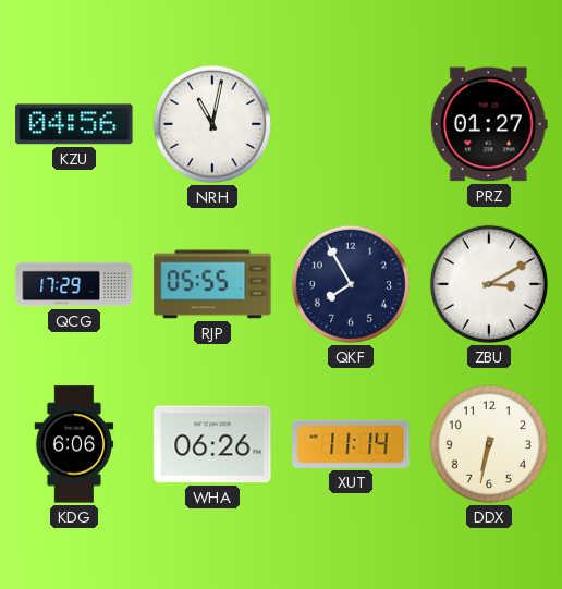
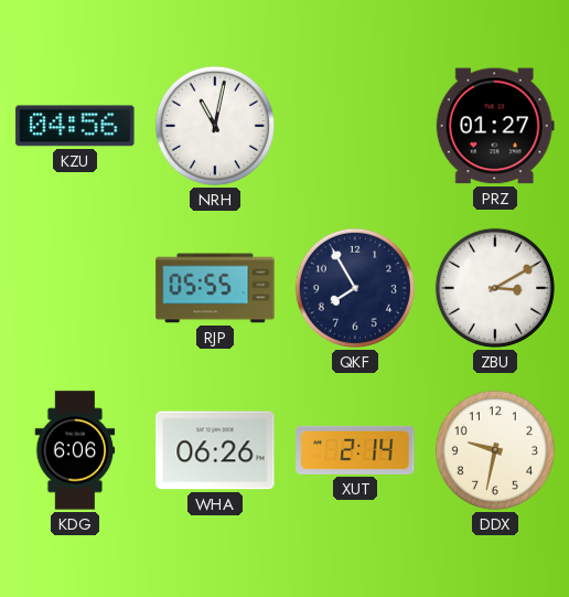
QCG: 17:29 -> none
XUT: 11:14 -> 2:14
DDX: 6:32 -> 9:32
